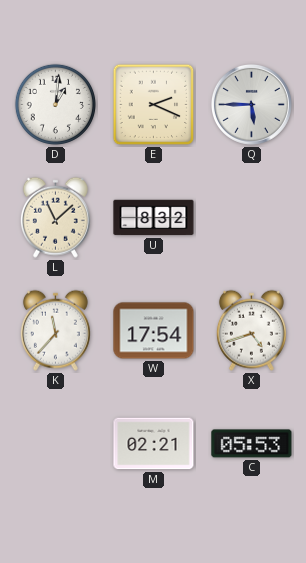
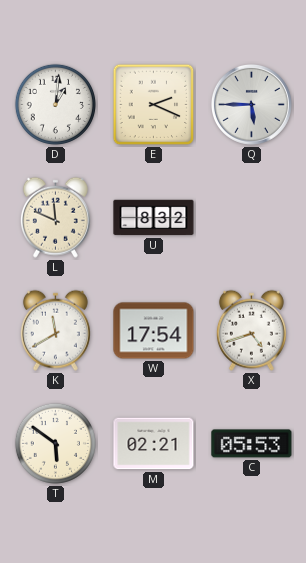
L: 11:08 -> 11:49
K: 11:37 -> 11:40
T: none -> 5:51
